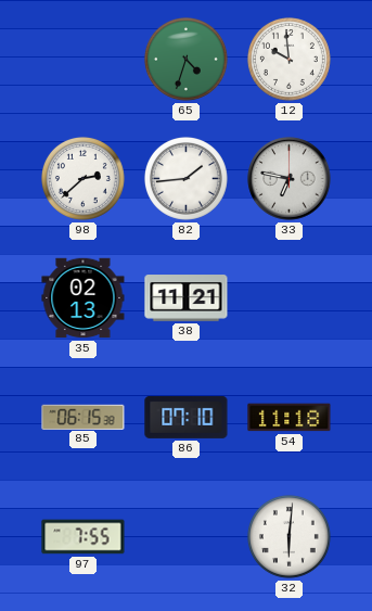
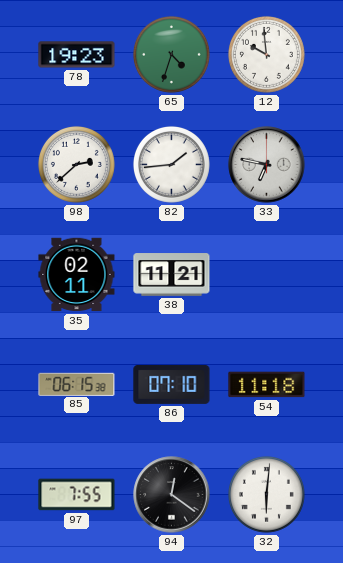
78: none -> 19:23
35: 02:13 -> 02:11
94: none -> 12:21
